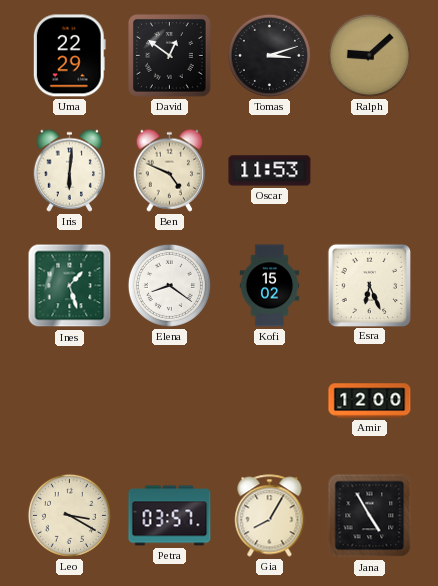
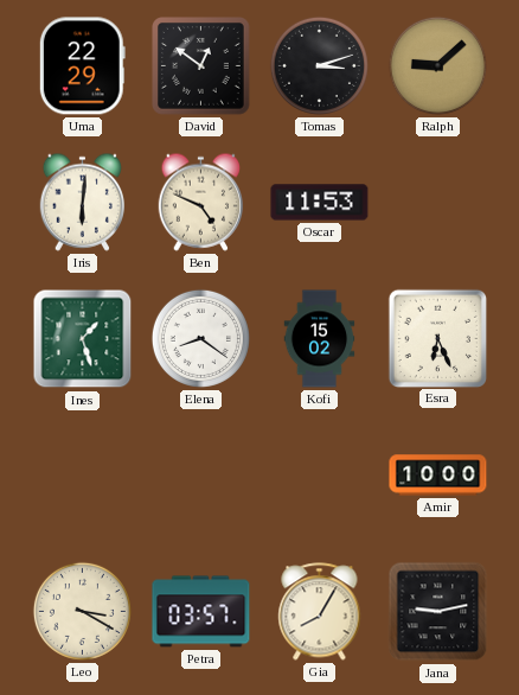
Amir: 12:00 -> 10:00
Jana: 4:55 -> 9:13
